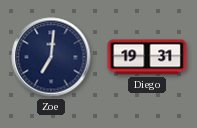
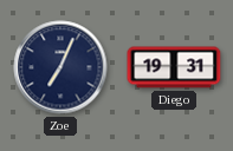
Zoe: 7:01 -> 7:04
